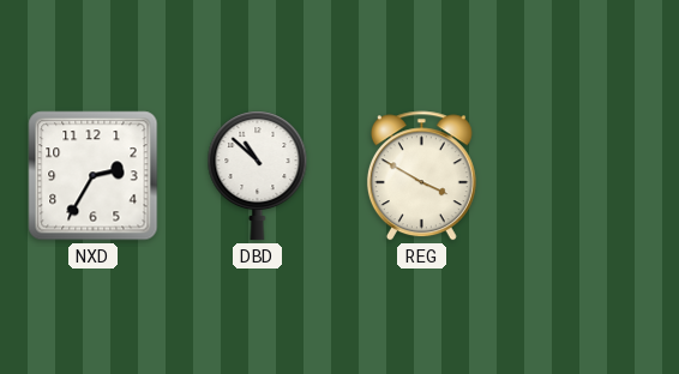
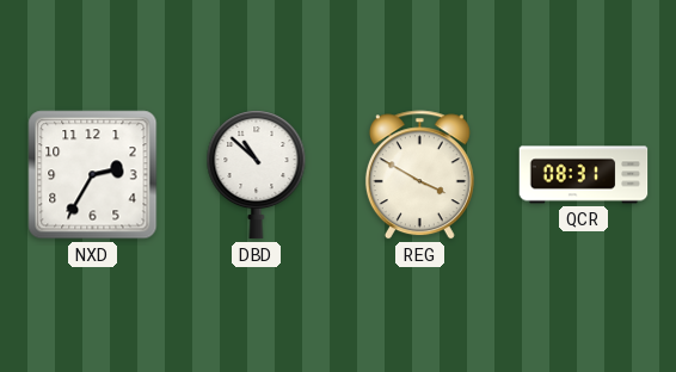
QCR: none -> 08:31
